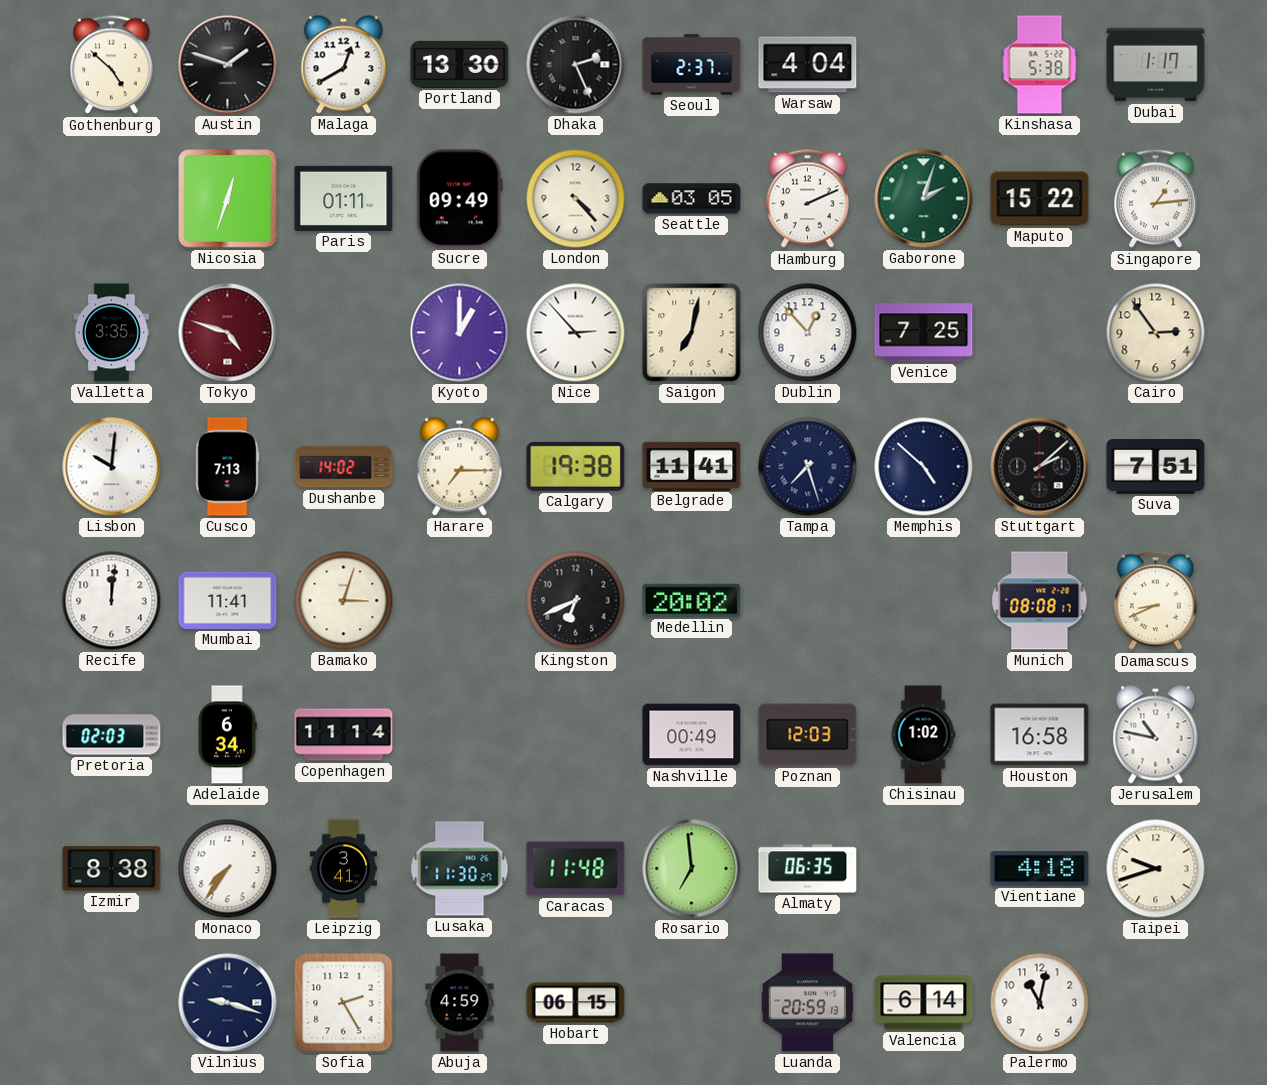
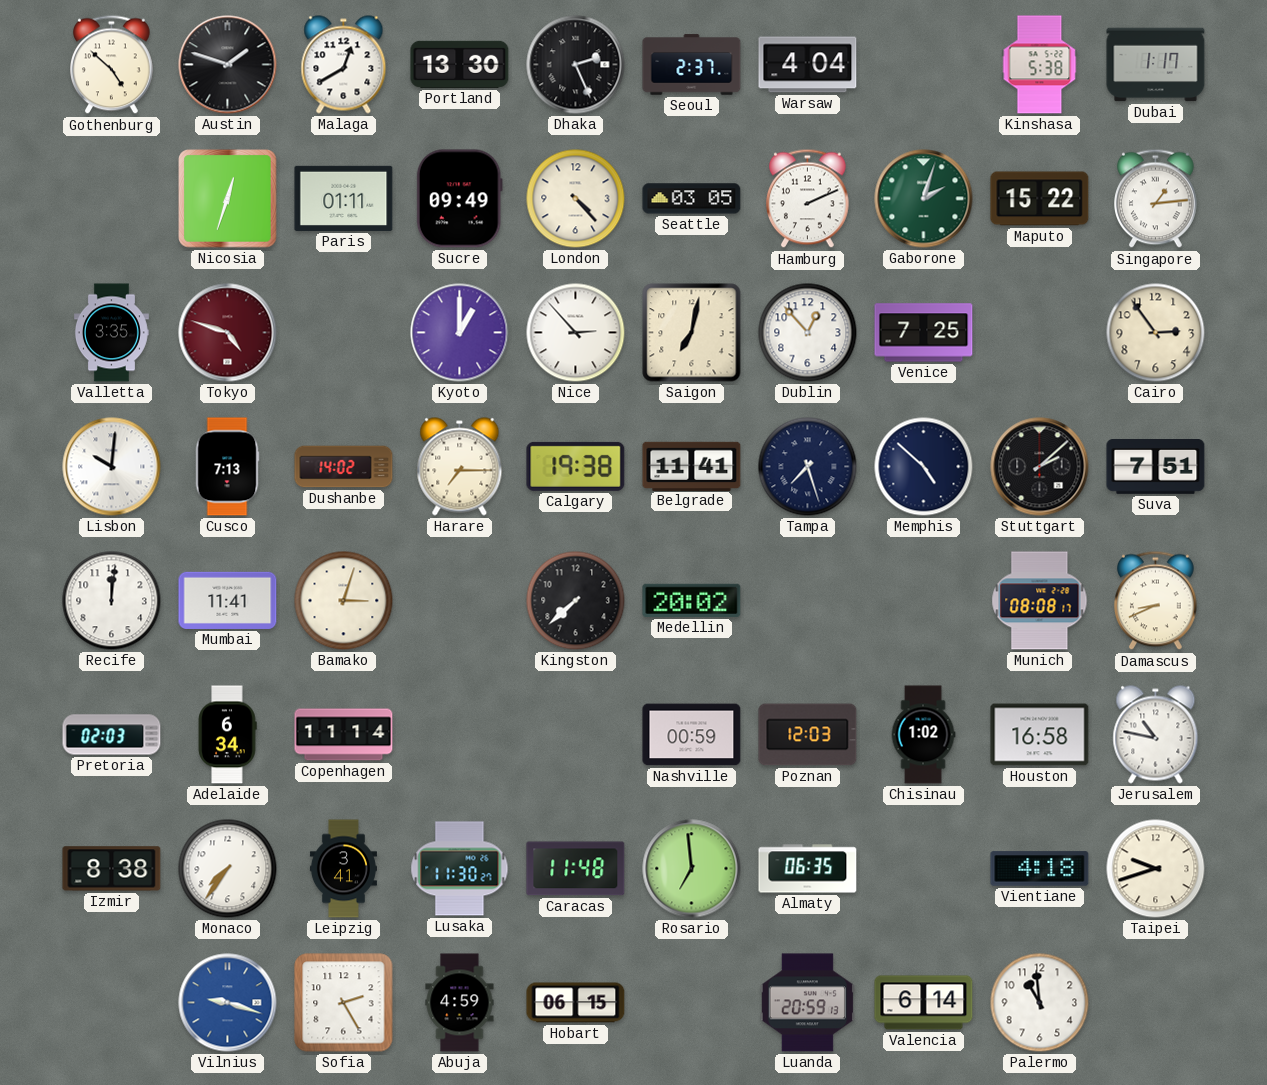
Kingston: 6:41 -> 7:38
Nashville: 00:49 -> 00:59
Vilnius dial: navy -> blue
Palermo: 11:02 -> 10:59
